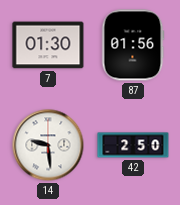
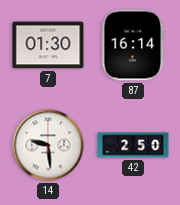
87: 01:56 -> 16:14
